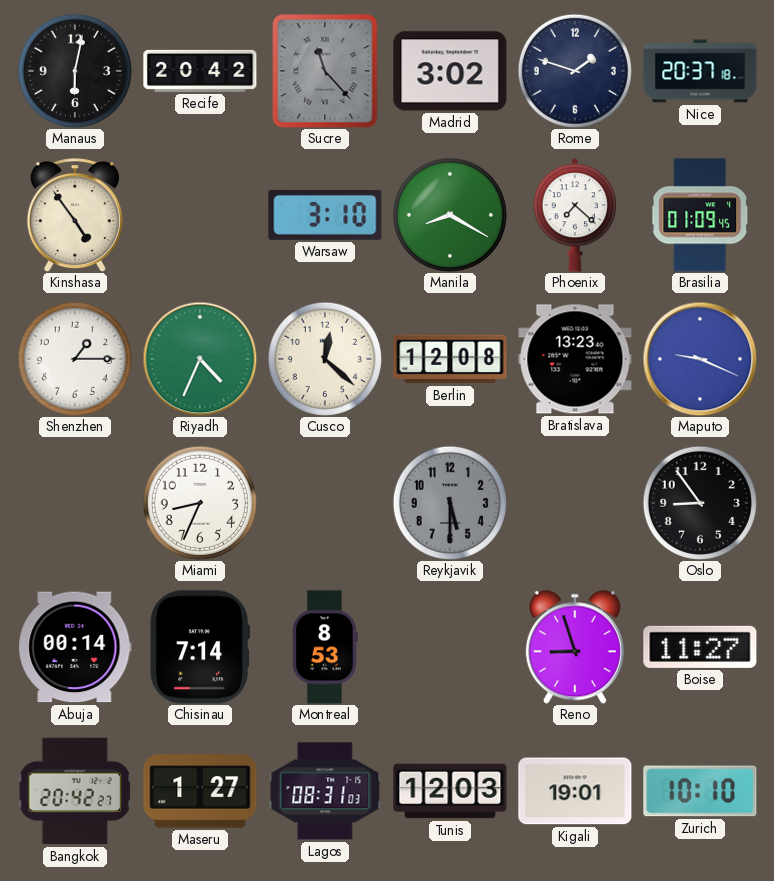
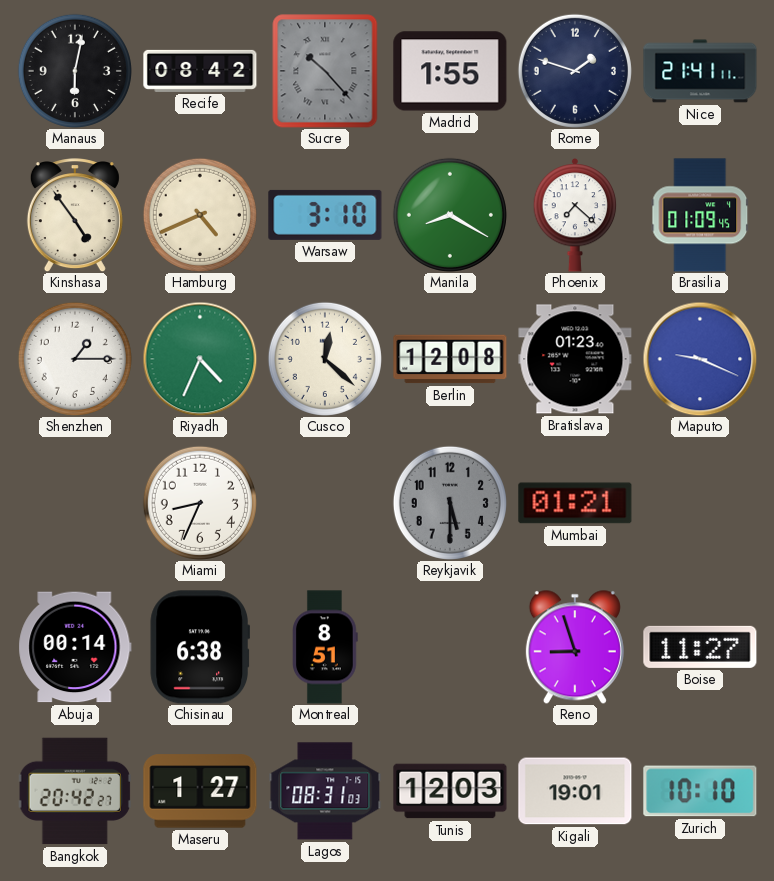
Recife: 20:42 -> 08:42
Sucre: 11:23 -> 10:23
Madrid: 3:02 -> 1:55
Nice: 20:37 -> 21:41
Hamburg: none -> 4:41
Bratislava: 13:23 -> 01:23
Mumbai: none -> 01:21
Oslo: 8:54 -> none
Chisinau: 7:14 -> 6:38
Montreal: 8:53 -> 8:51
